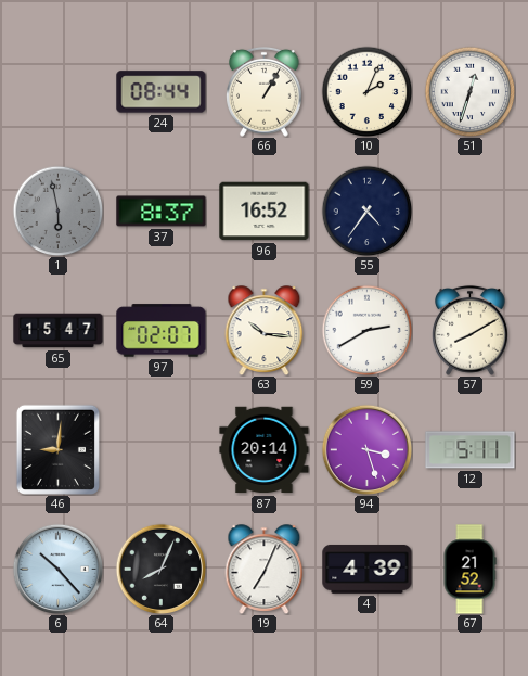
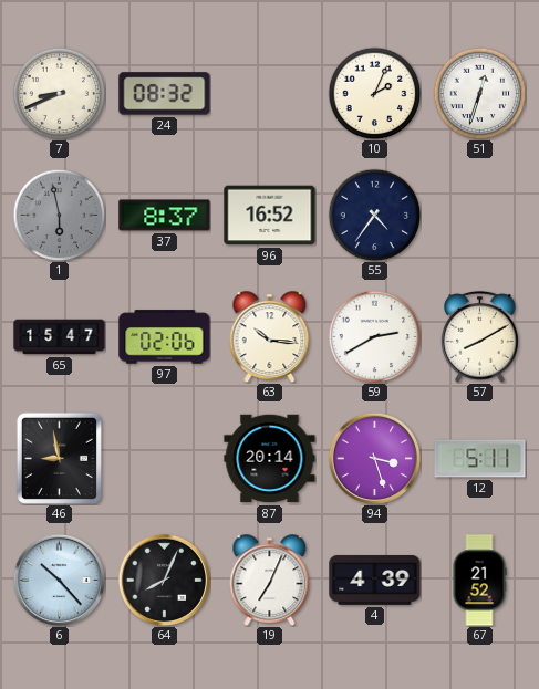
7: none -> 8:41
24: 08:44 -> 08:32
66: 1:05 -> none
97: 02:07 -> 02:06
46: 9:01 -> 8:58
